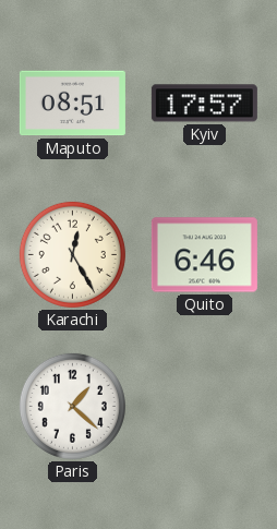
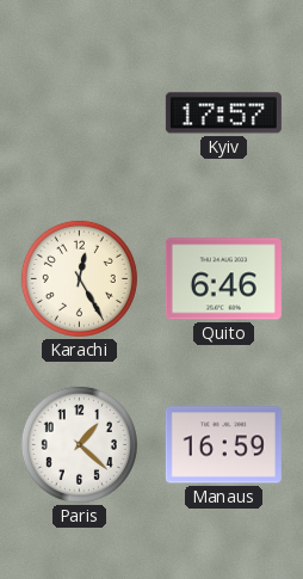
Maputo: 08:51 -> none
Manaus: none -> 16:59
